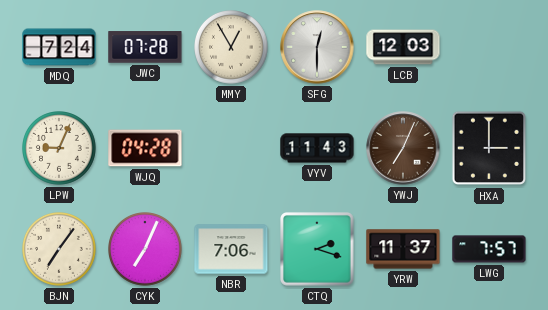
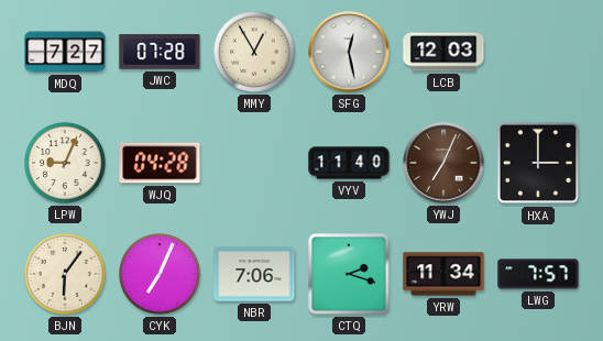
MDQ: 7:24 -> 7:27
SFG: 12:30 -> 12:28
VYV: 11:43 -> 11:40
BJN: 7:06 -> 6:06
YRW: 11:37 -> 11:34
